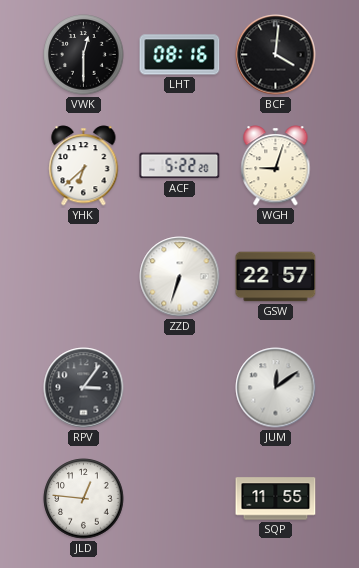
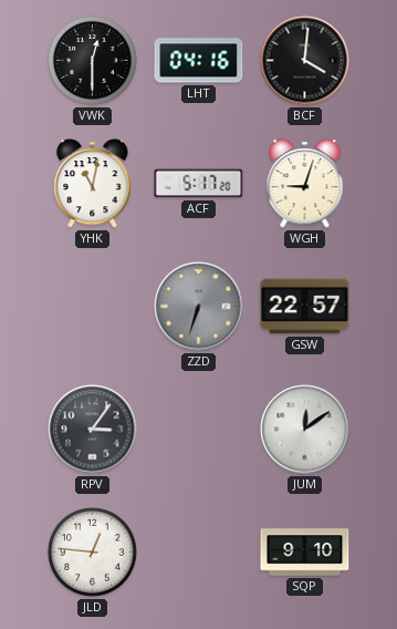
LHT: 08:16 -> 04:16
YHK: 6:38 -> 11:02
ACF: 5:22 -> 5:17
ZZD dial: white -> grey
SQP: 11:55 -> 9:10
